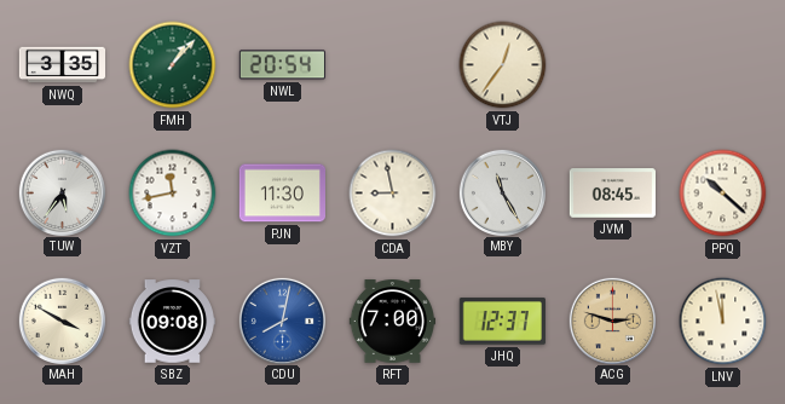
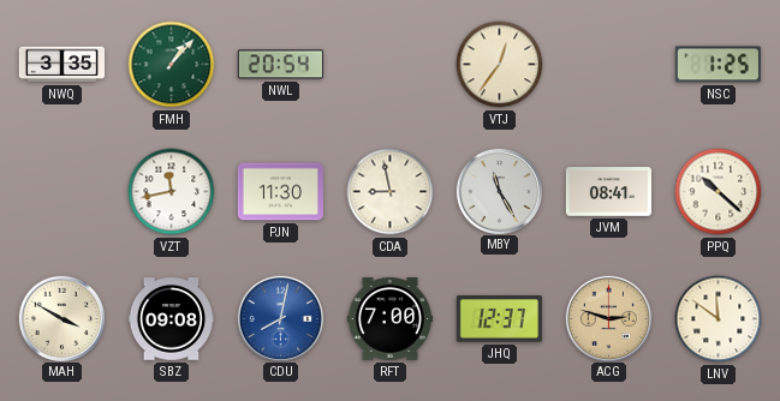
NSC: none -> 1:25
TUW: 5:36 -> none
JVM: 08:45 -> 08:41
LNV: 11:58 -> 11:51
